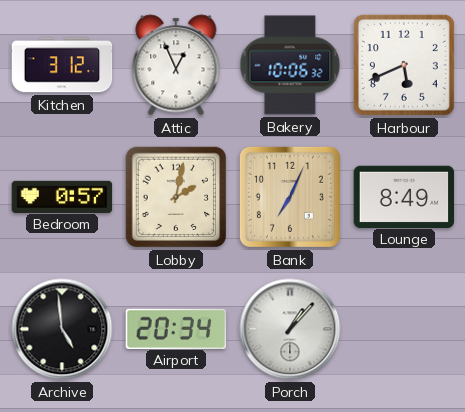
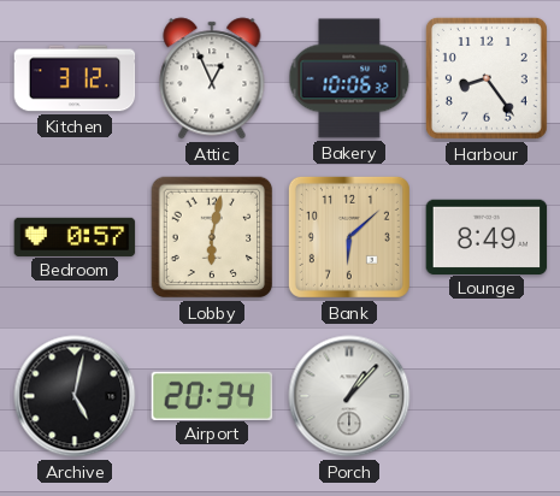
Harbour: 5:41 -> 8:24
Lobby: 2:02 -> 6:02
Bank: 7:04 -> 6:08
Archive: 4:59 -> 5:02
